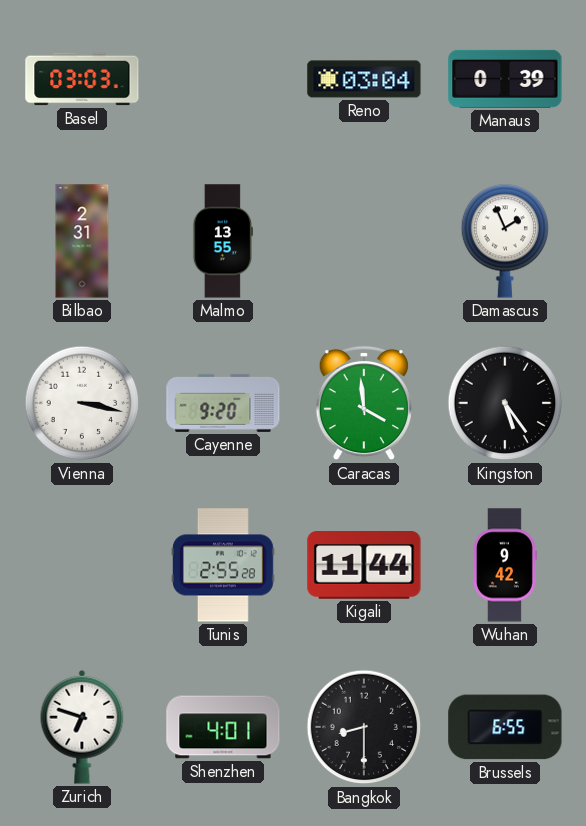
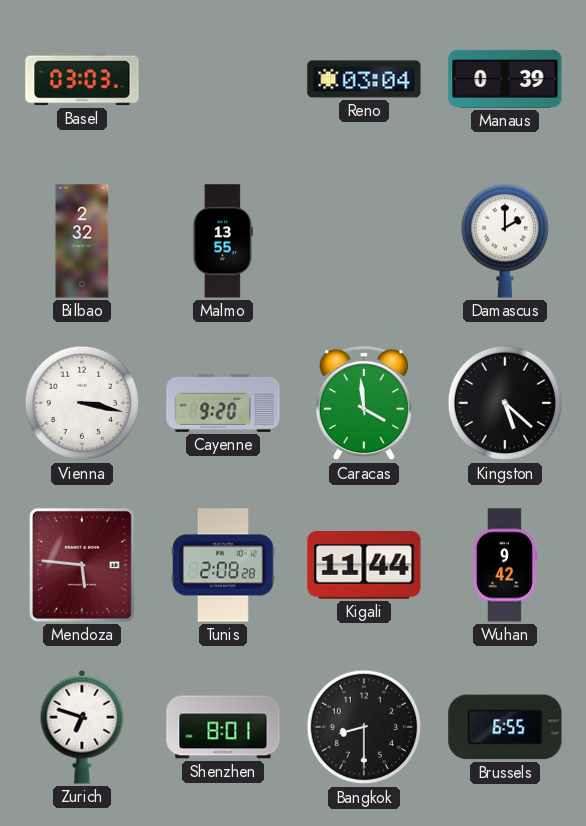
Bilbao: 2:31 -> 2:32
Damascus: 1:56 -> 2:00
Kingston: 5:24 -> 5:22
Mendoza: none -> 5:46
Tunis: 2:55 -> 2:08
Shenzhen: 4:01 -> 8:01
